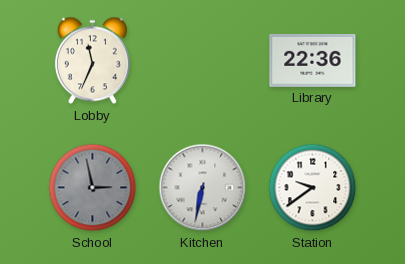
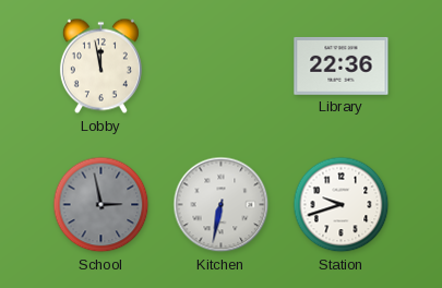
Lobby: 11:34 -> 11:58
Station: 9:39 -> 9:42
